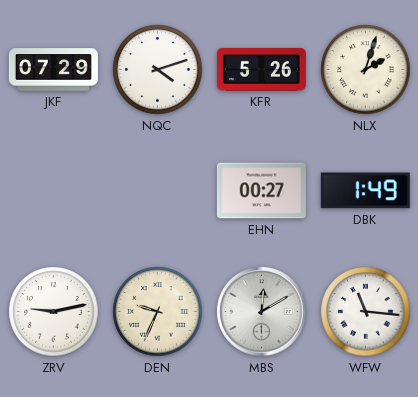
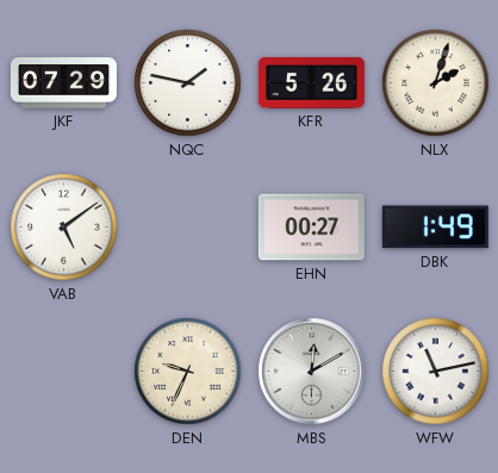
NQC: 4:12 -> 1:47
VAB: none -> 5:09
ZRV: 9:13 -> none
WFW: 11:16 -> 11:13
